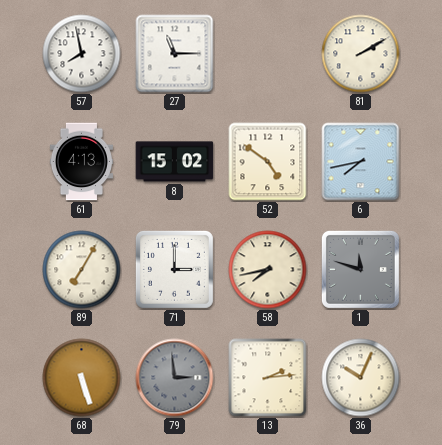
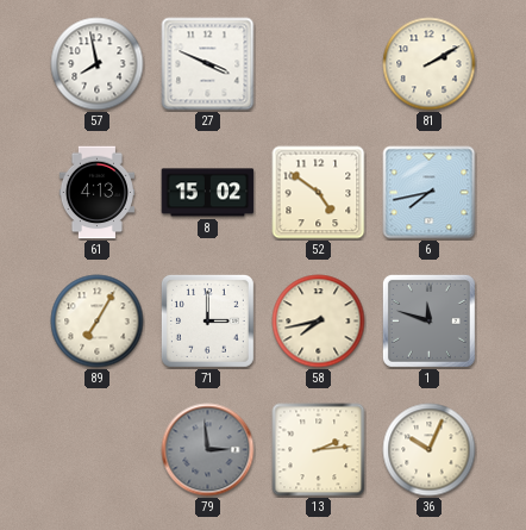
27: 11:15 -> 3:49
68: 5:27 -> none
